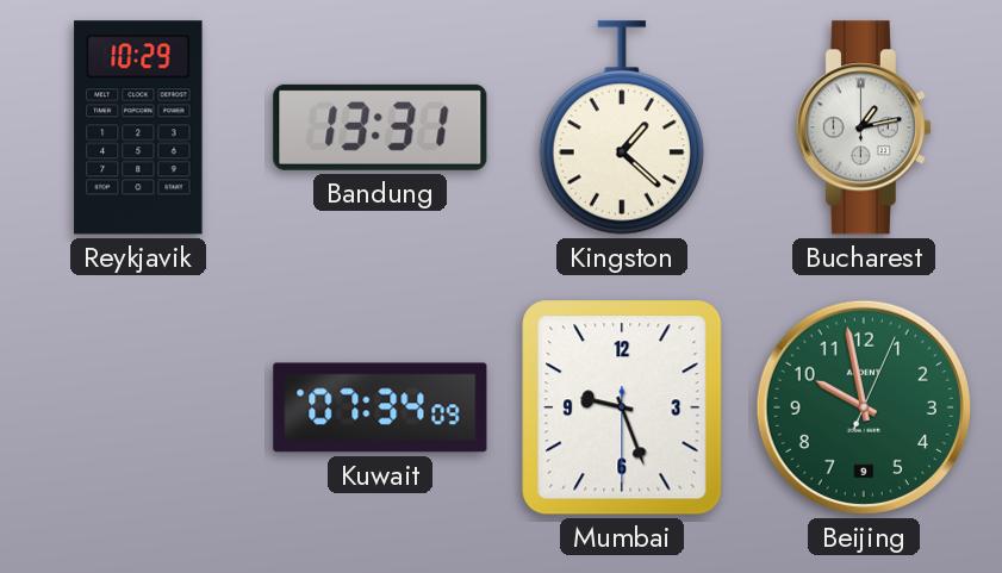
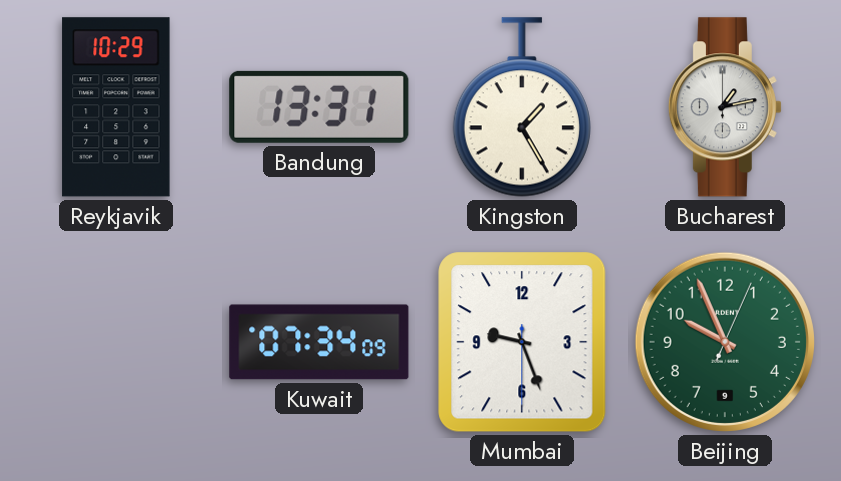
Kingston: 1:22 -> 1:25
Beijing: 9:58 -> 9:56
